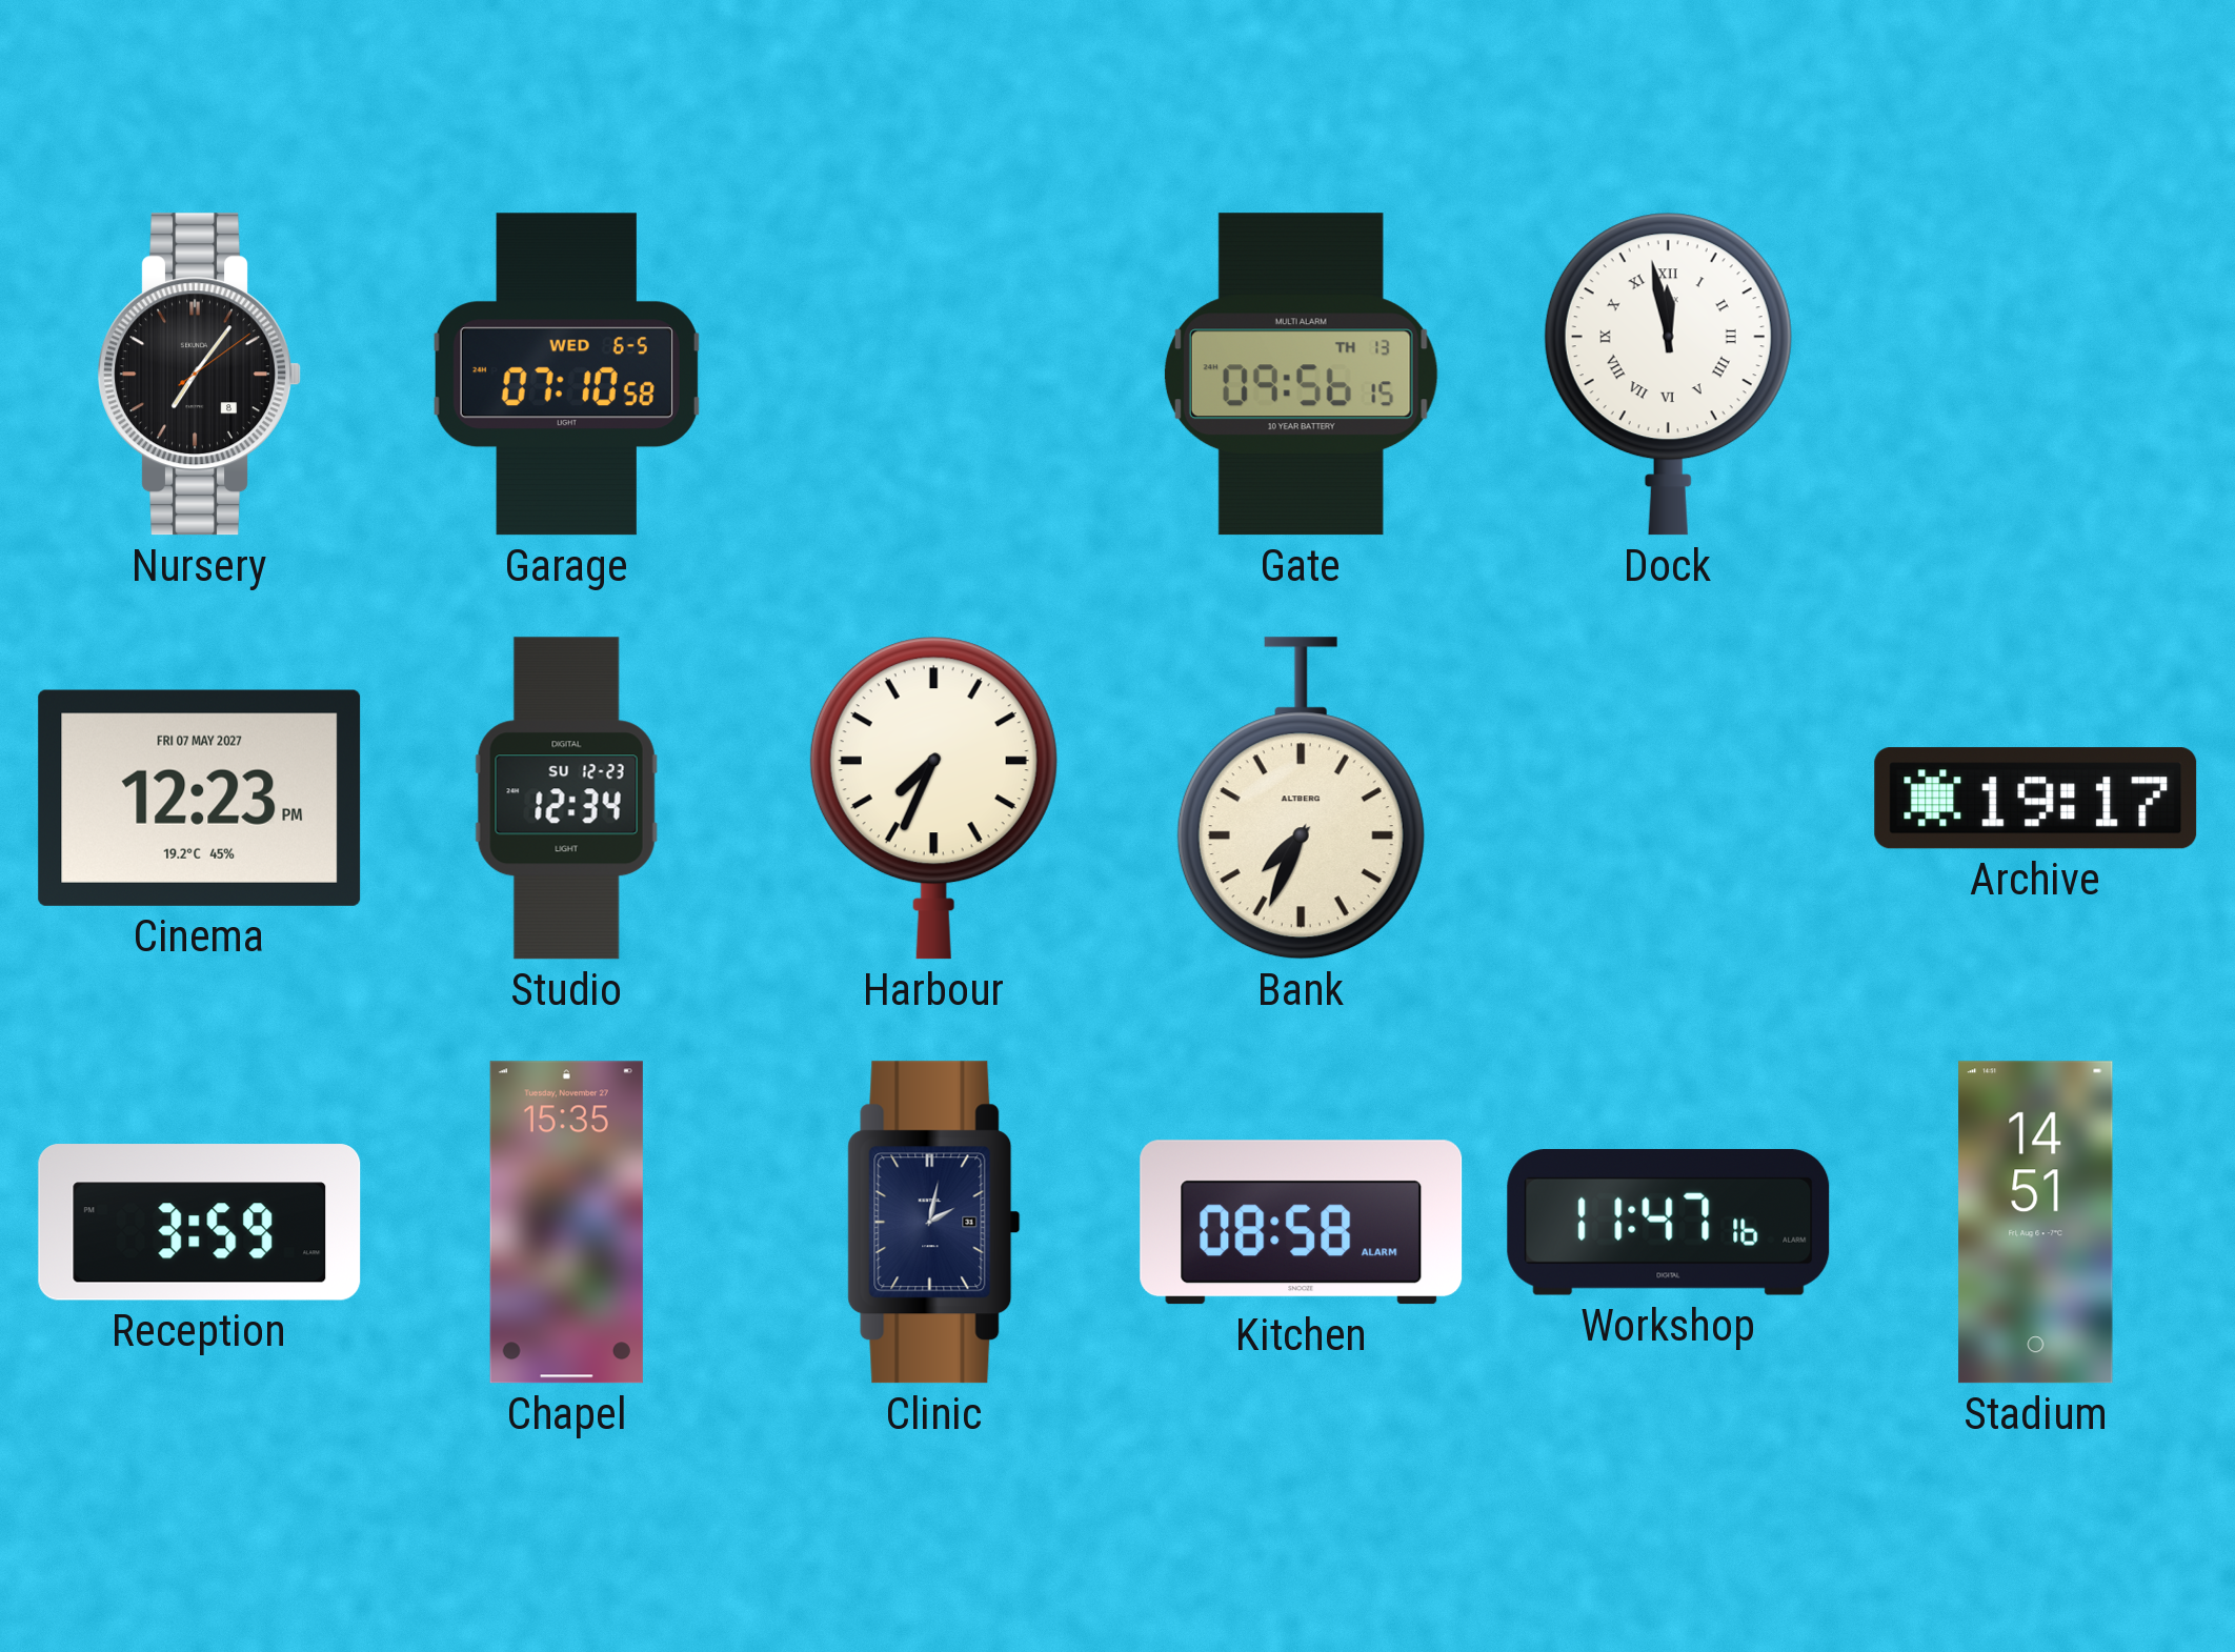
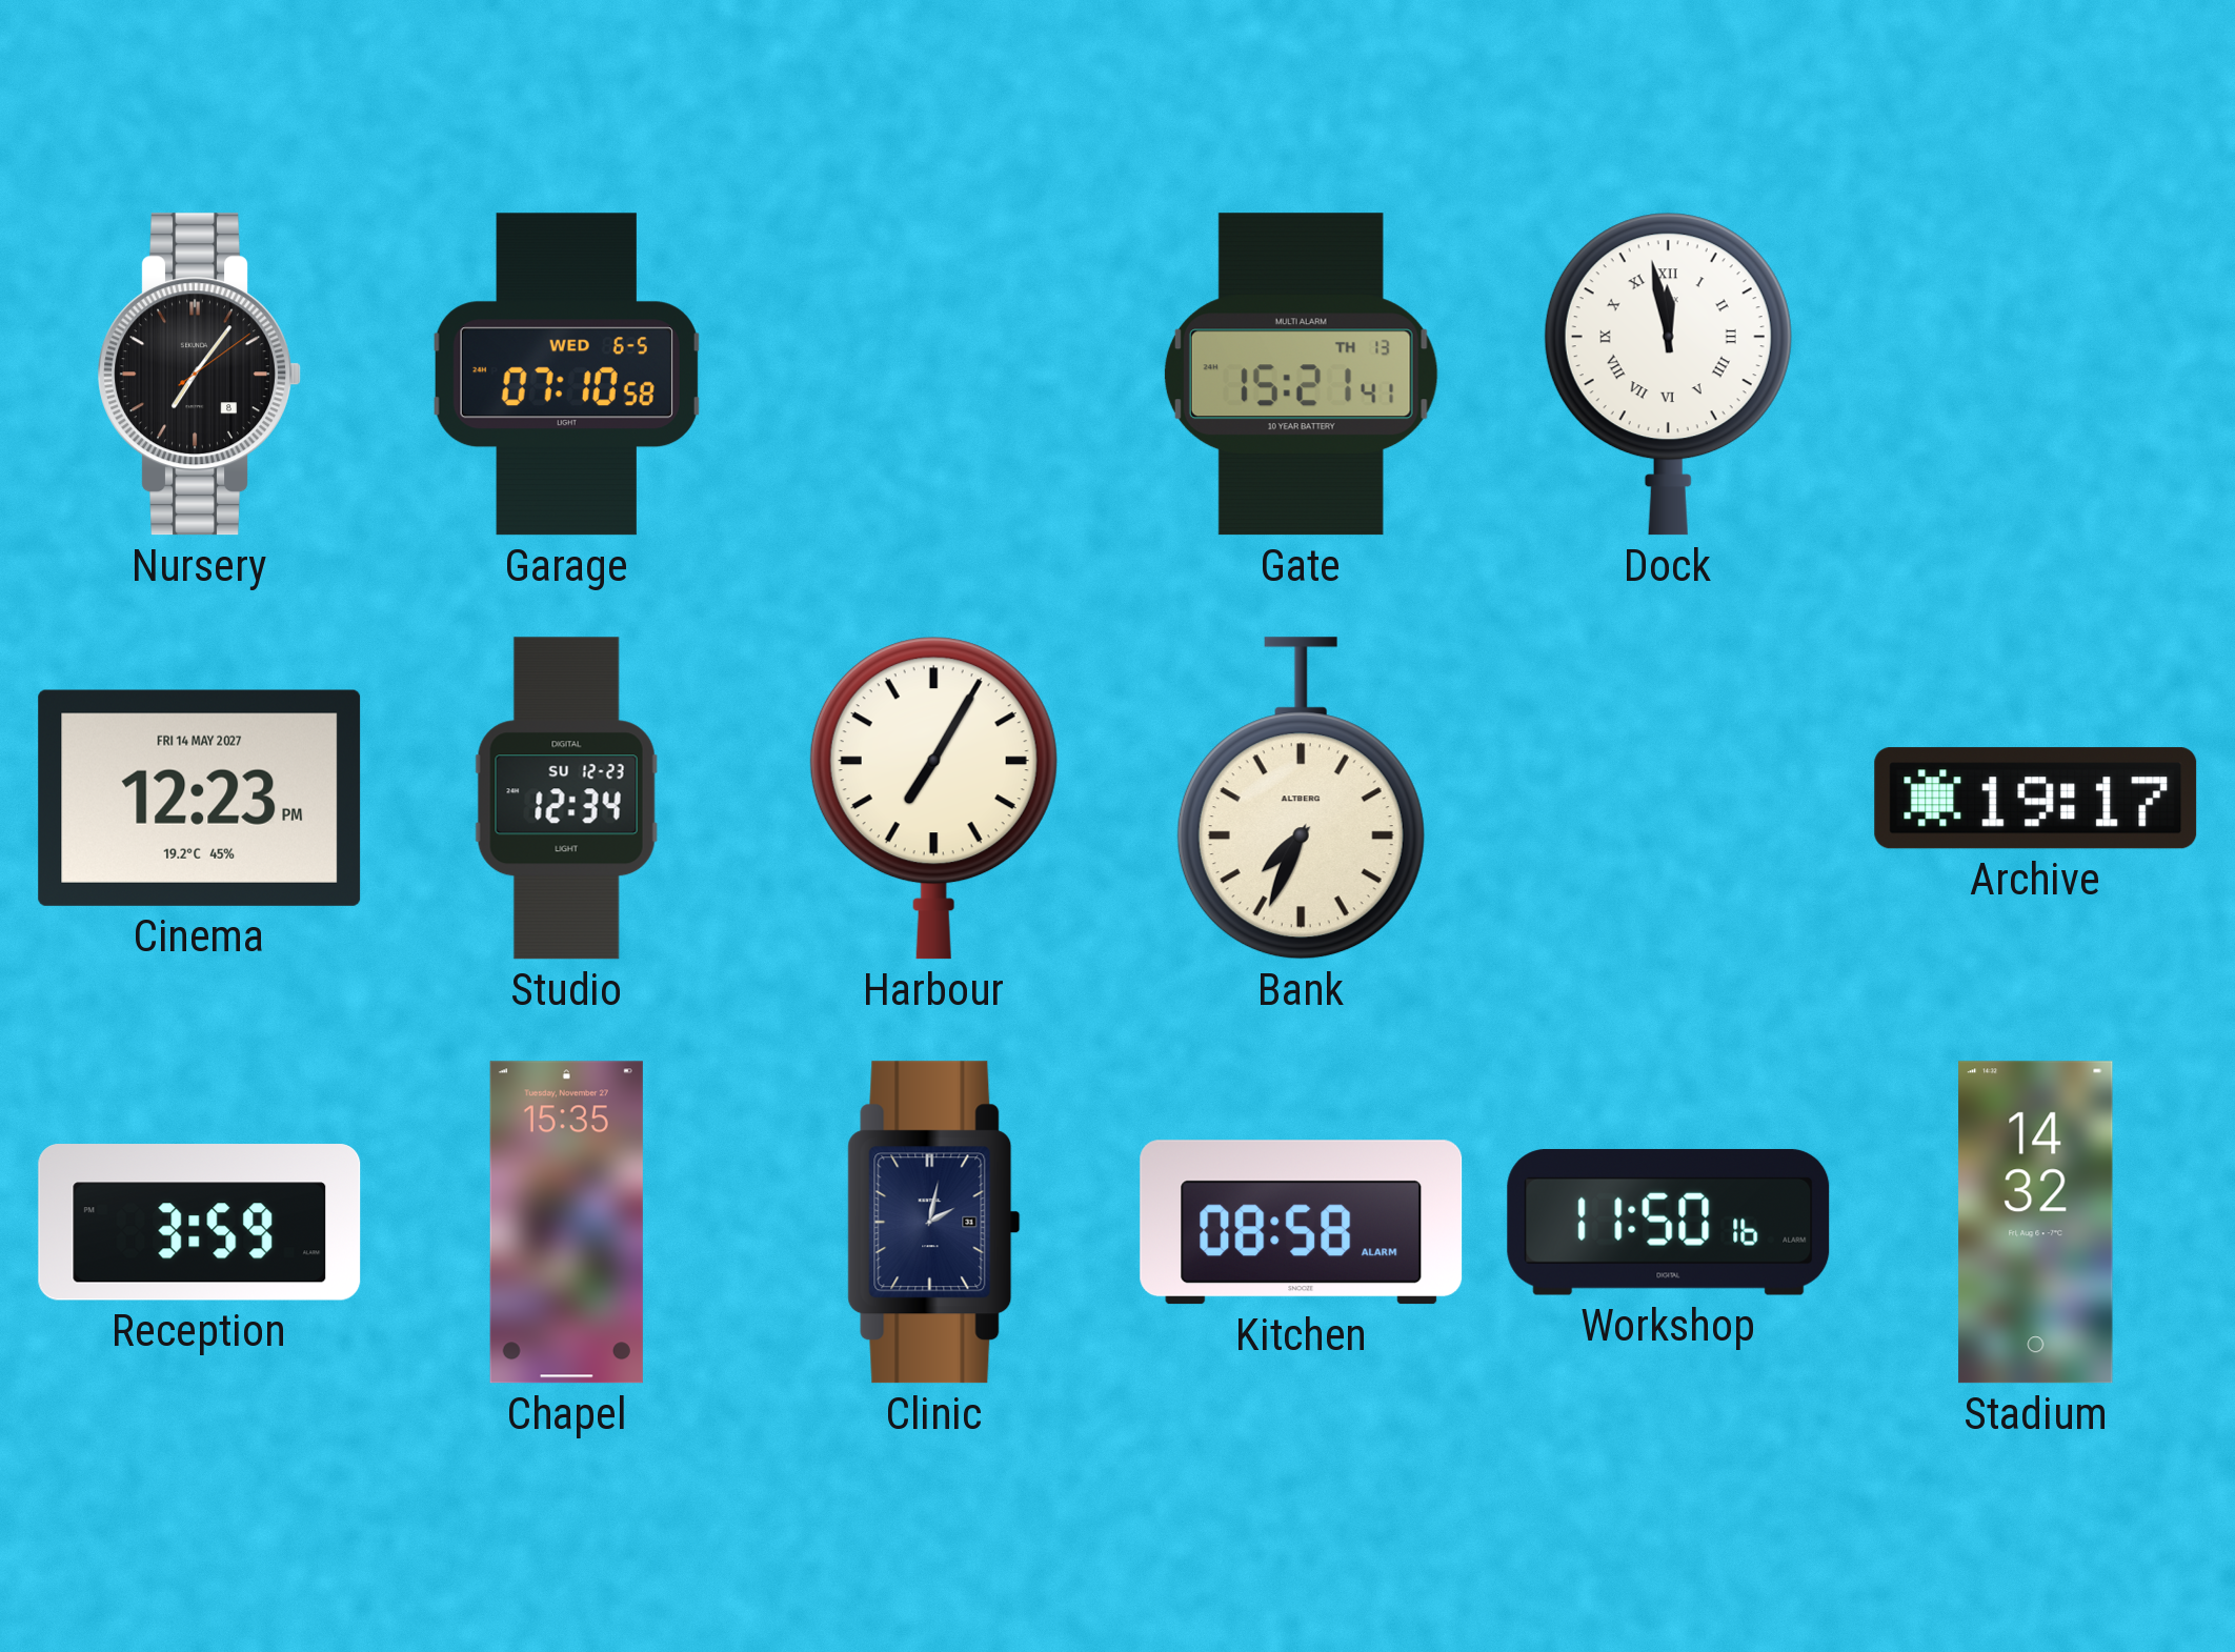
Gate: 09:56 -> 15:21
Cinema date: FRI 07 MAY 2027 -> FRI 14 MAY 2027
Harbour: 7:34 -> 7:05
Workshop: 11:47 -> 11:50
Stadium: 14:51 -> 14:32
